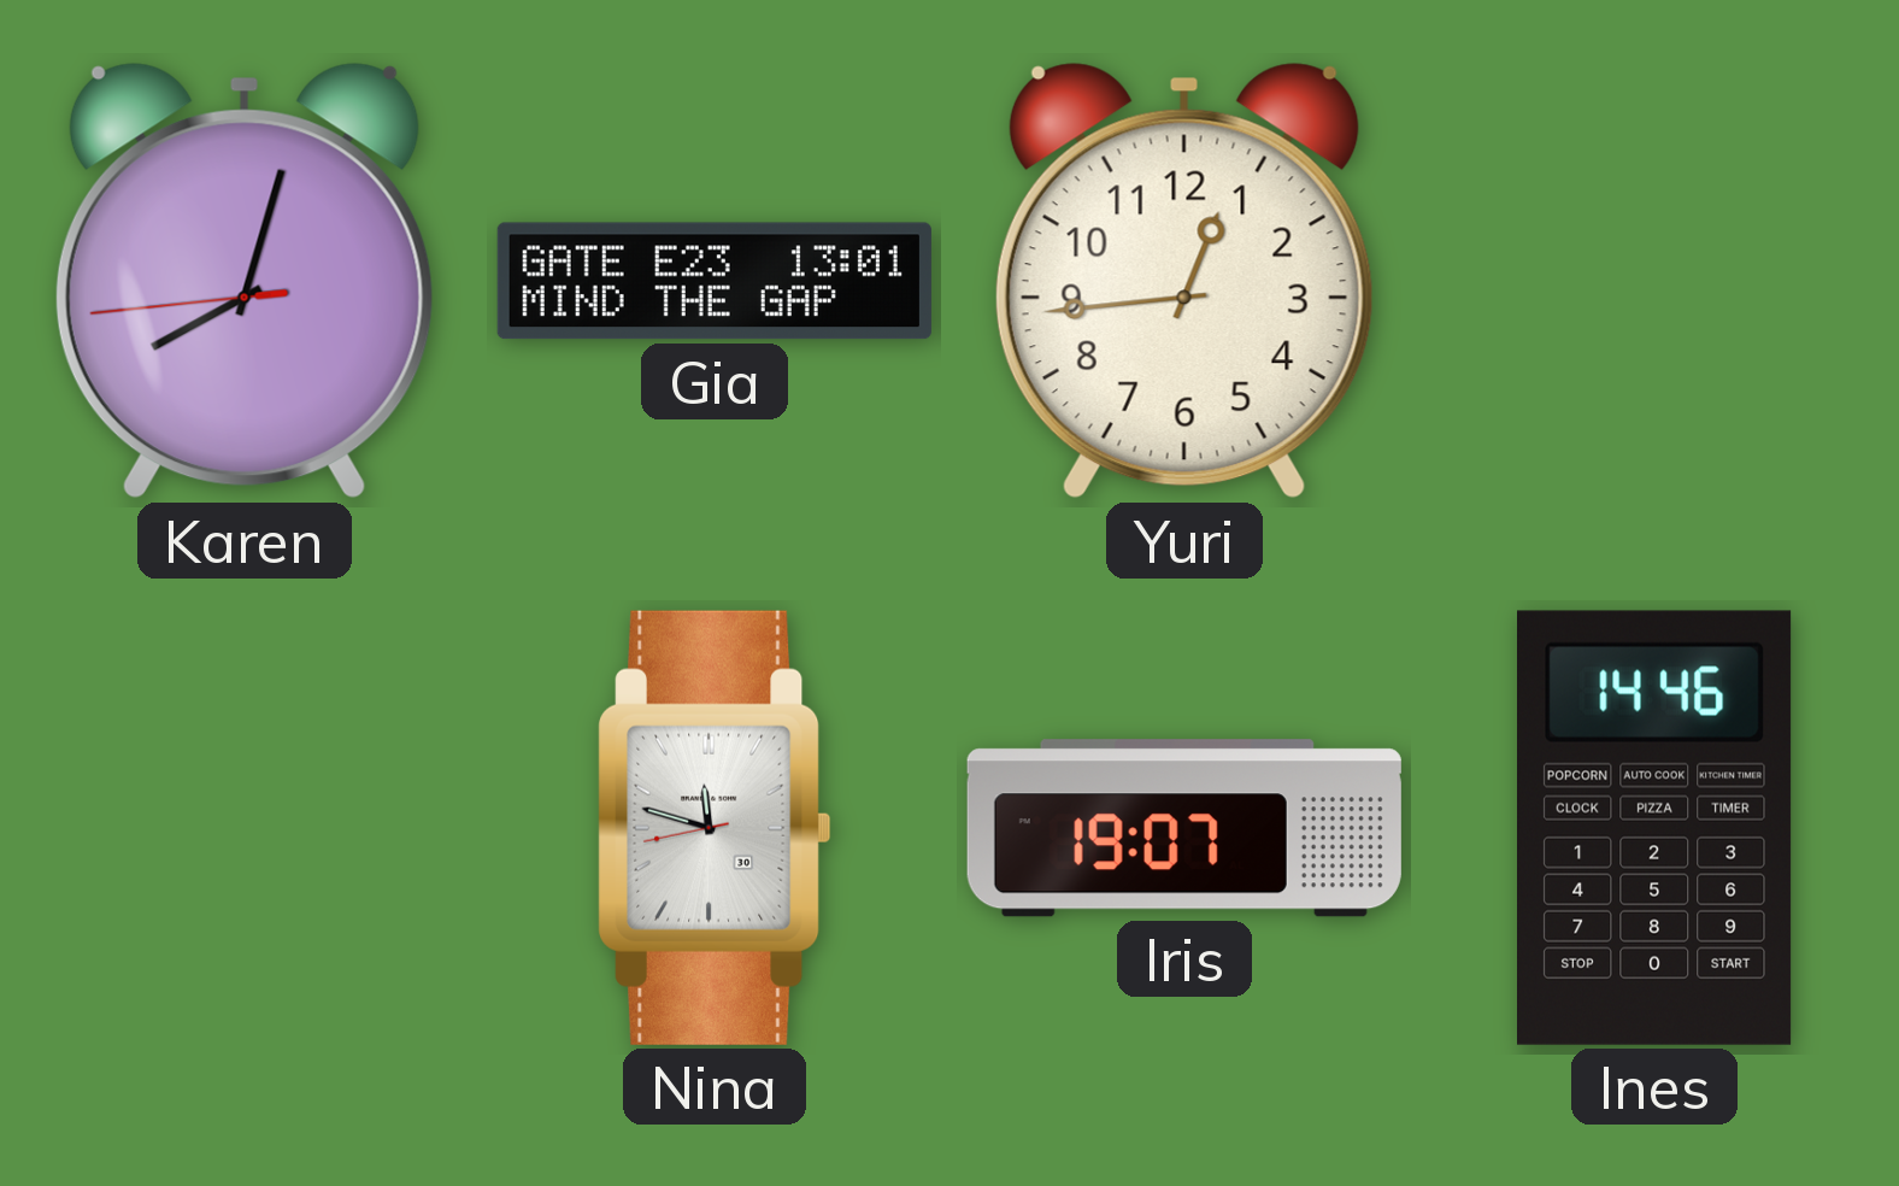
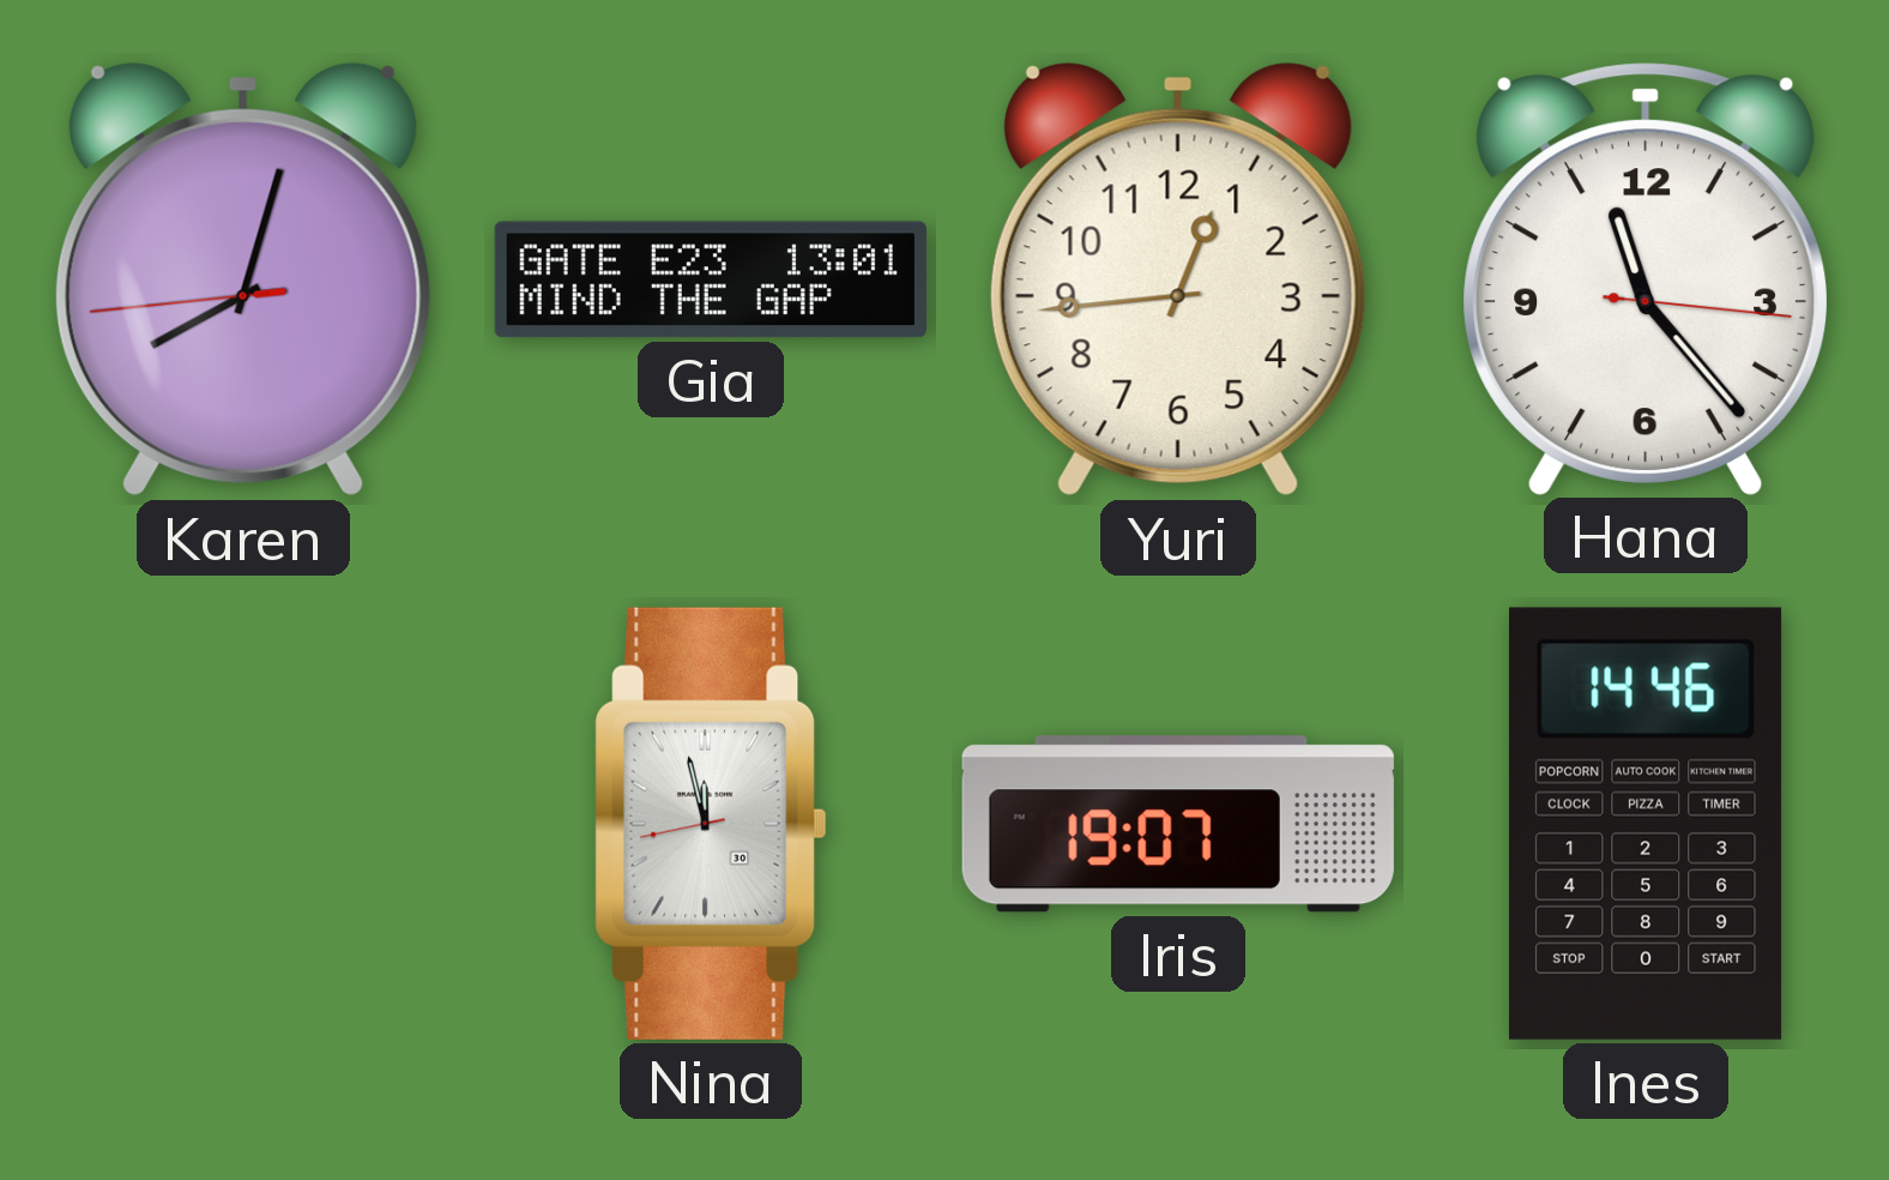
Hana: none -> 11:23
Nina: 11:47 -> 11:57
